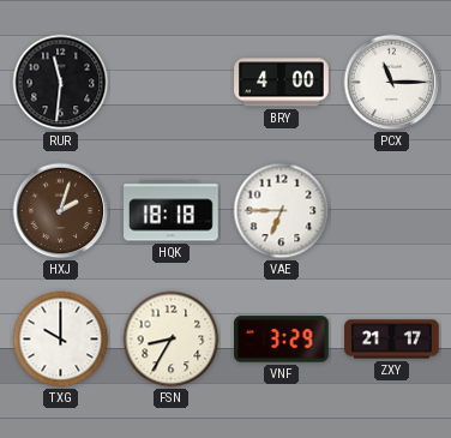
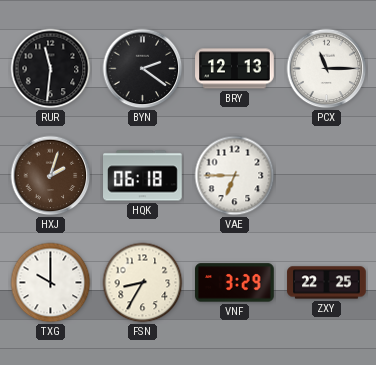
BYN: none -> 2:21
BRY: 4:00 -> 12:13
HQK: 18:18 -> 06:18
ZXY: 21:17 -> 22:25
